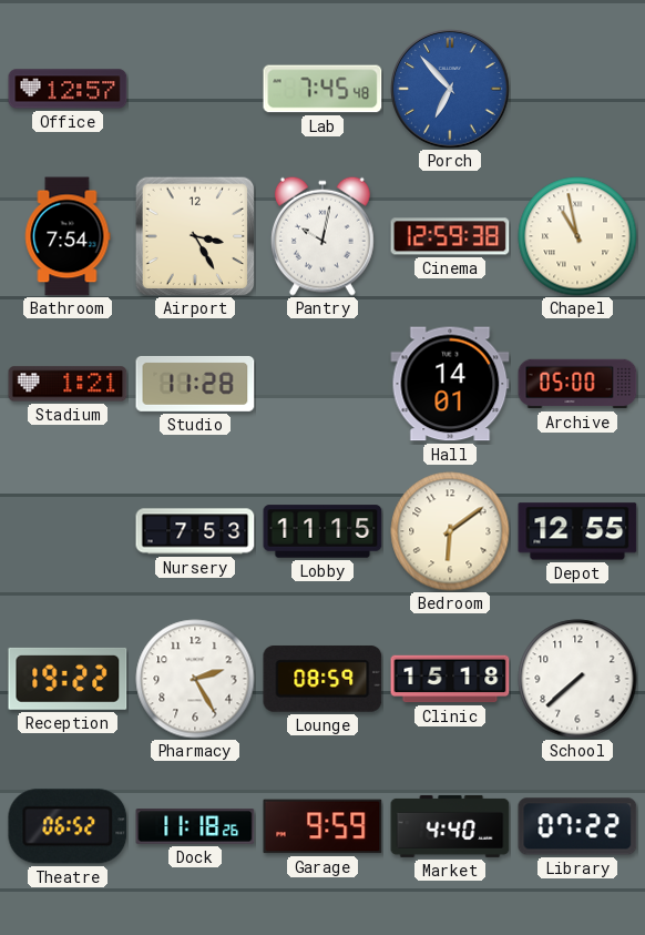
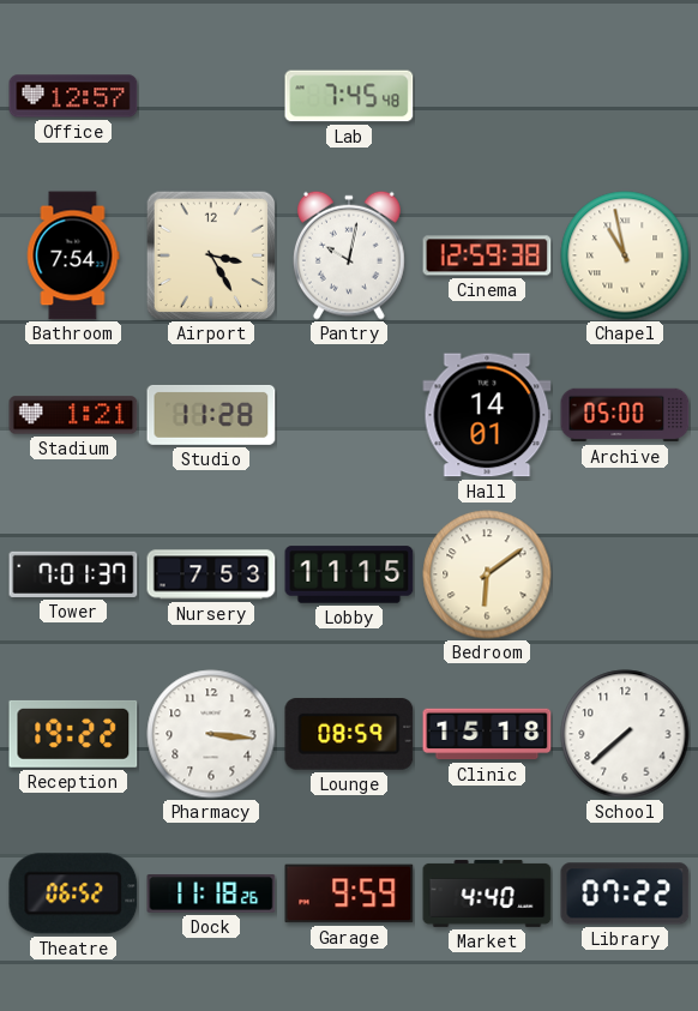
Porch: 6:53 -> none
Tower: none -> 7:01
Depot: 12:55 -> none
Pharmacy: 2:25 -> 3:16
